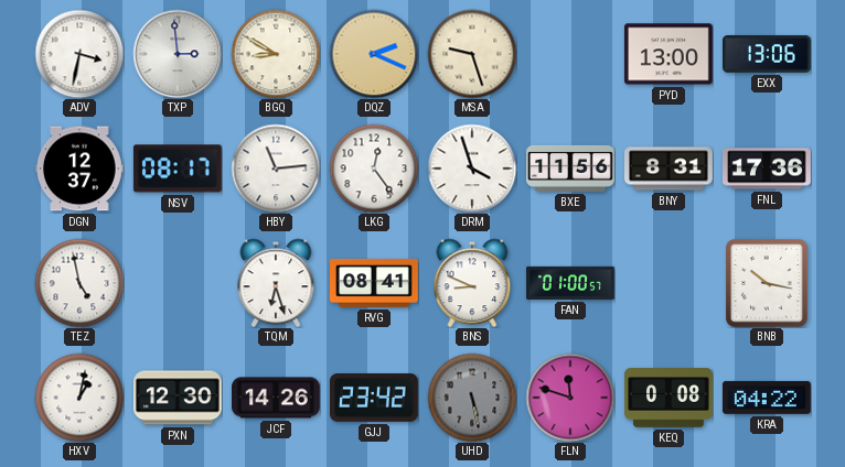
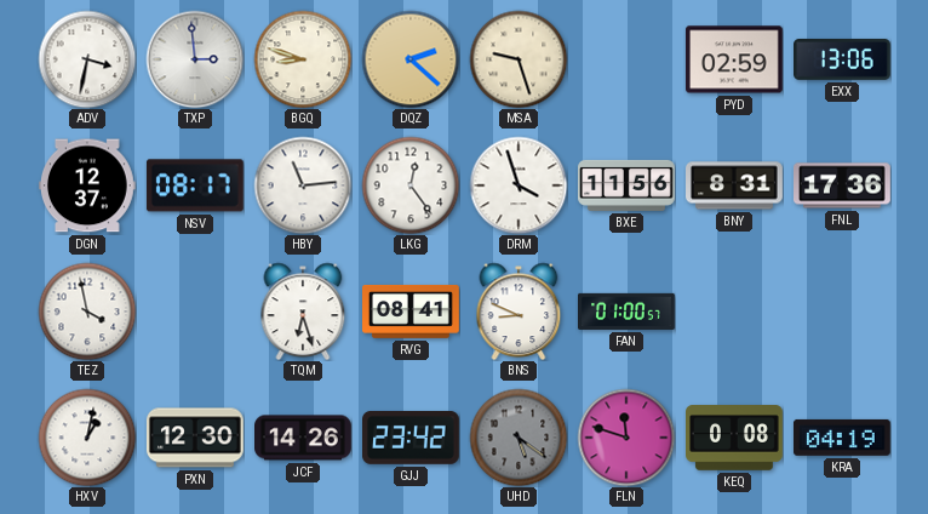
BGQ: 8:50 -> 8:48
DQZ: 2:19 -> 2:22
PYD: 13:00 -> 02:59
TEZ: 4:58 -> 3:58
BNB: 10:17 -> none
UHD: 5:28 -> 5:21
KRA: 04:22 -> 04:19
